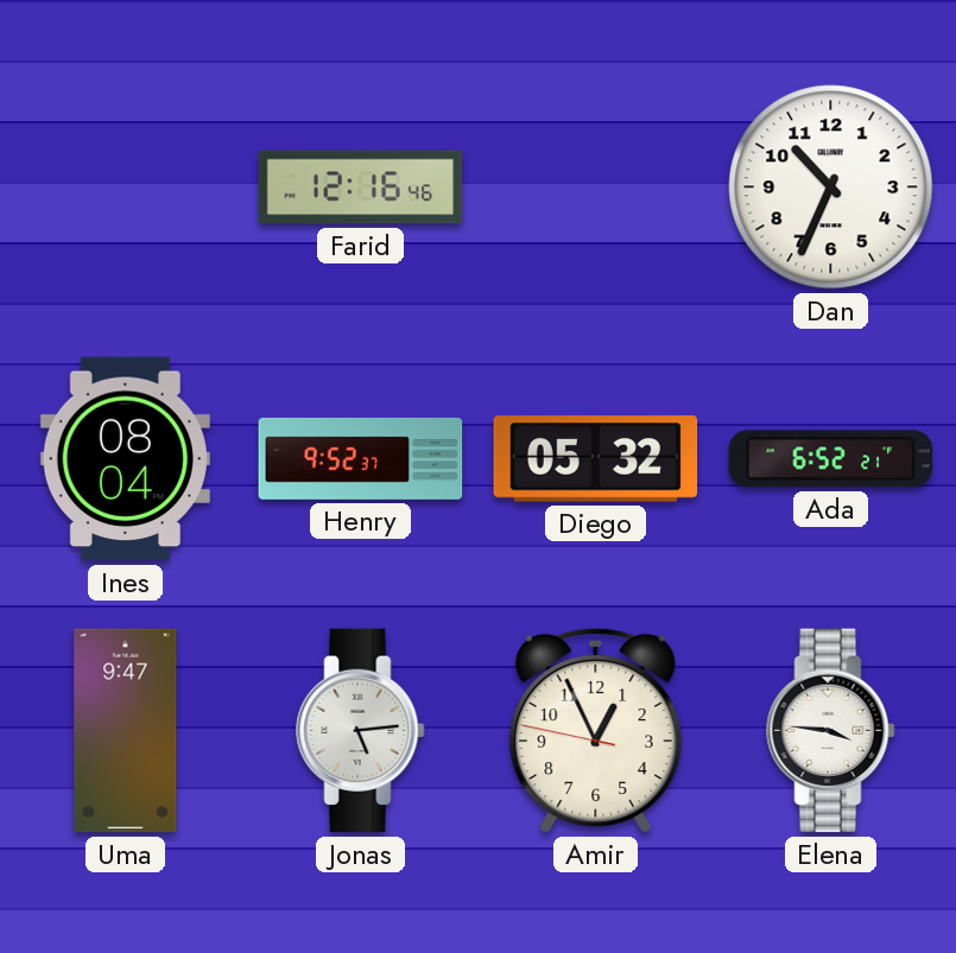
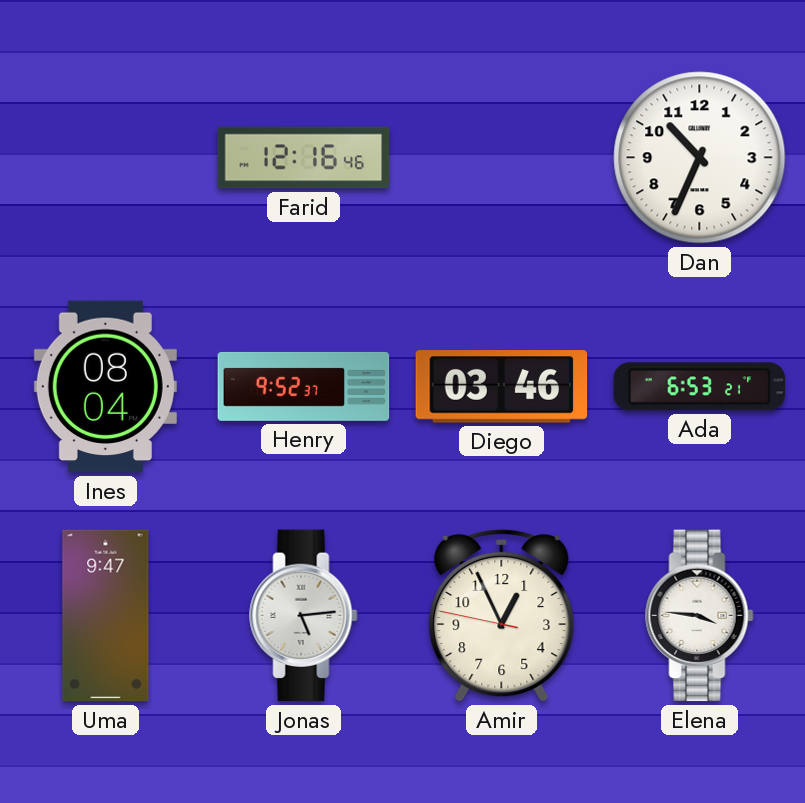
Diego: 05:32 -> 03:46
Ada: 6:52 -> 6:53
